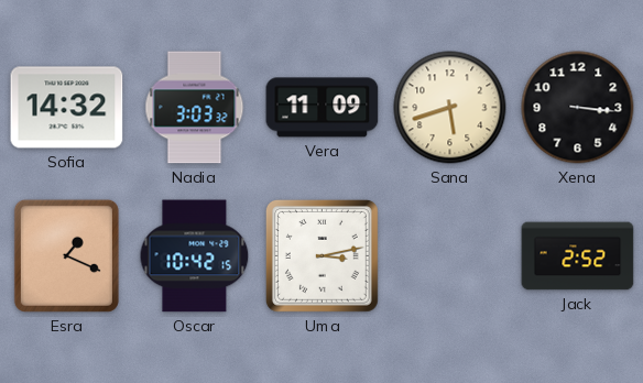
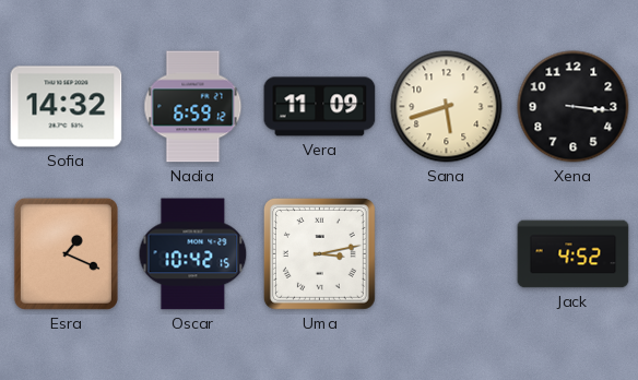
Nadia: 3:03 -> 6:59
Jack: 2:52 -> 4:52
